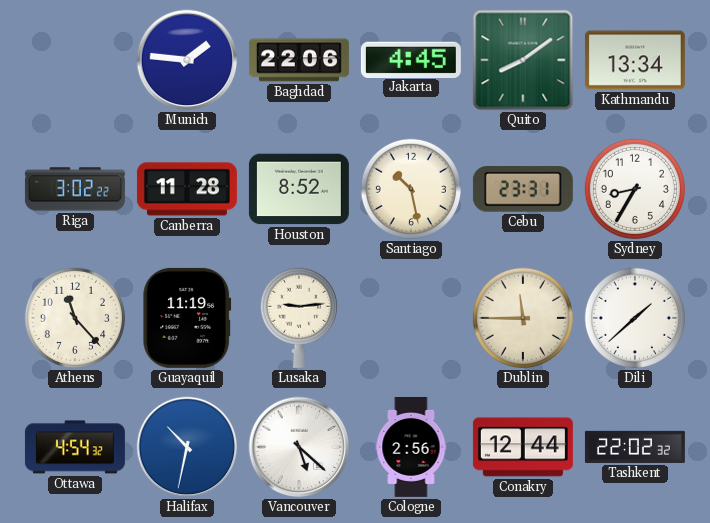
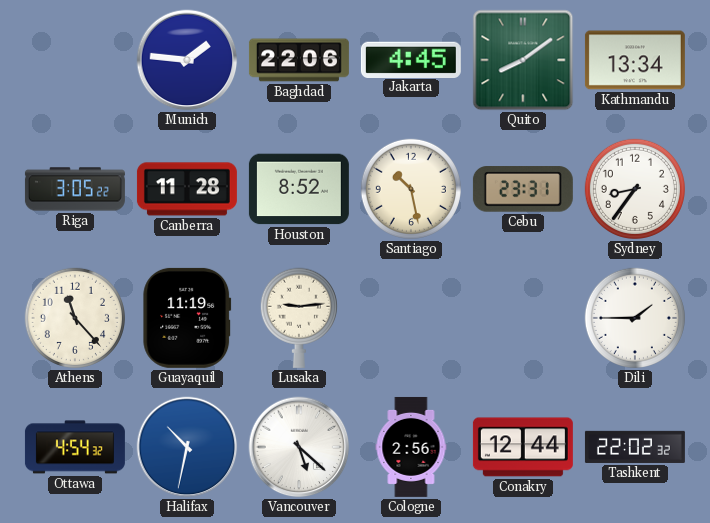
Riga: 3:02 -> 3:05
Sydney: 8:35 -> 8:36
Dublin: 11:45 -> none
Dili: 1:38 -> 1:45
